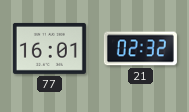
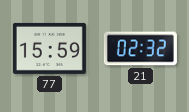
77: 16:01 -> 15:59
